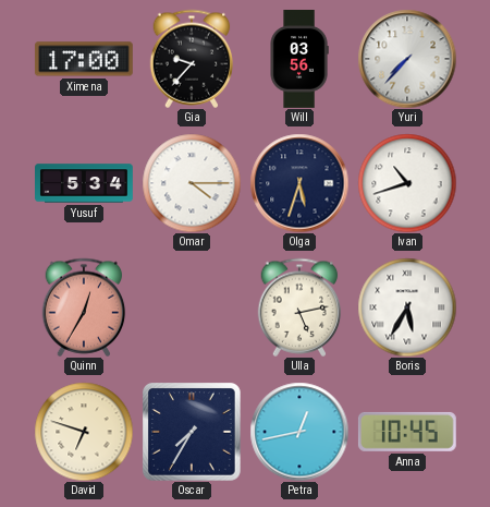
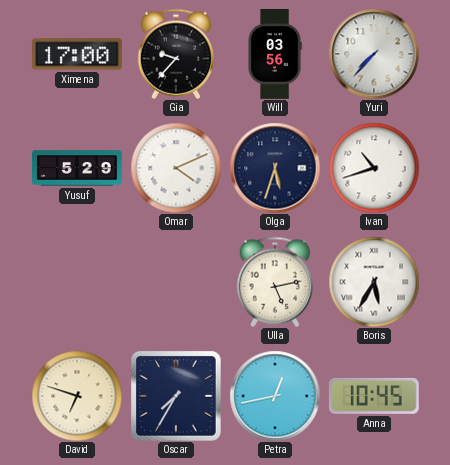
Yusuf: 5:34 -> 5:29
Omar: 4:15 -> 4:11
Quinn: 12:35 -> none
